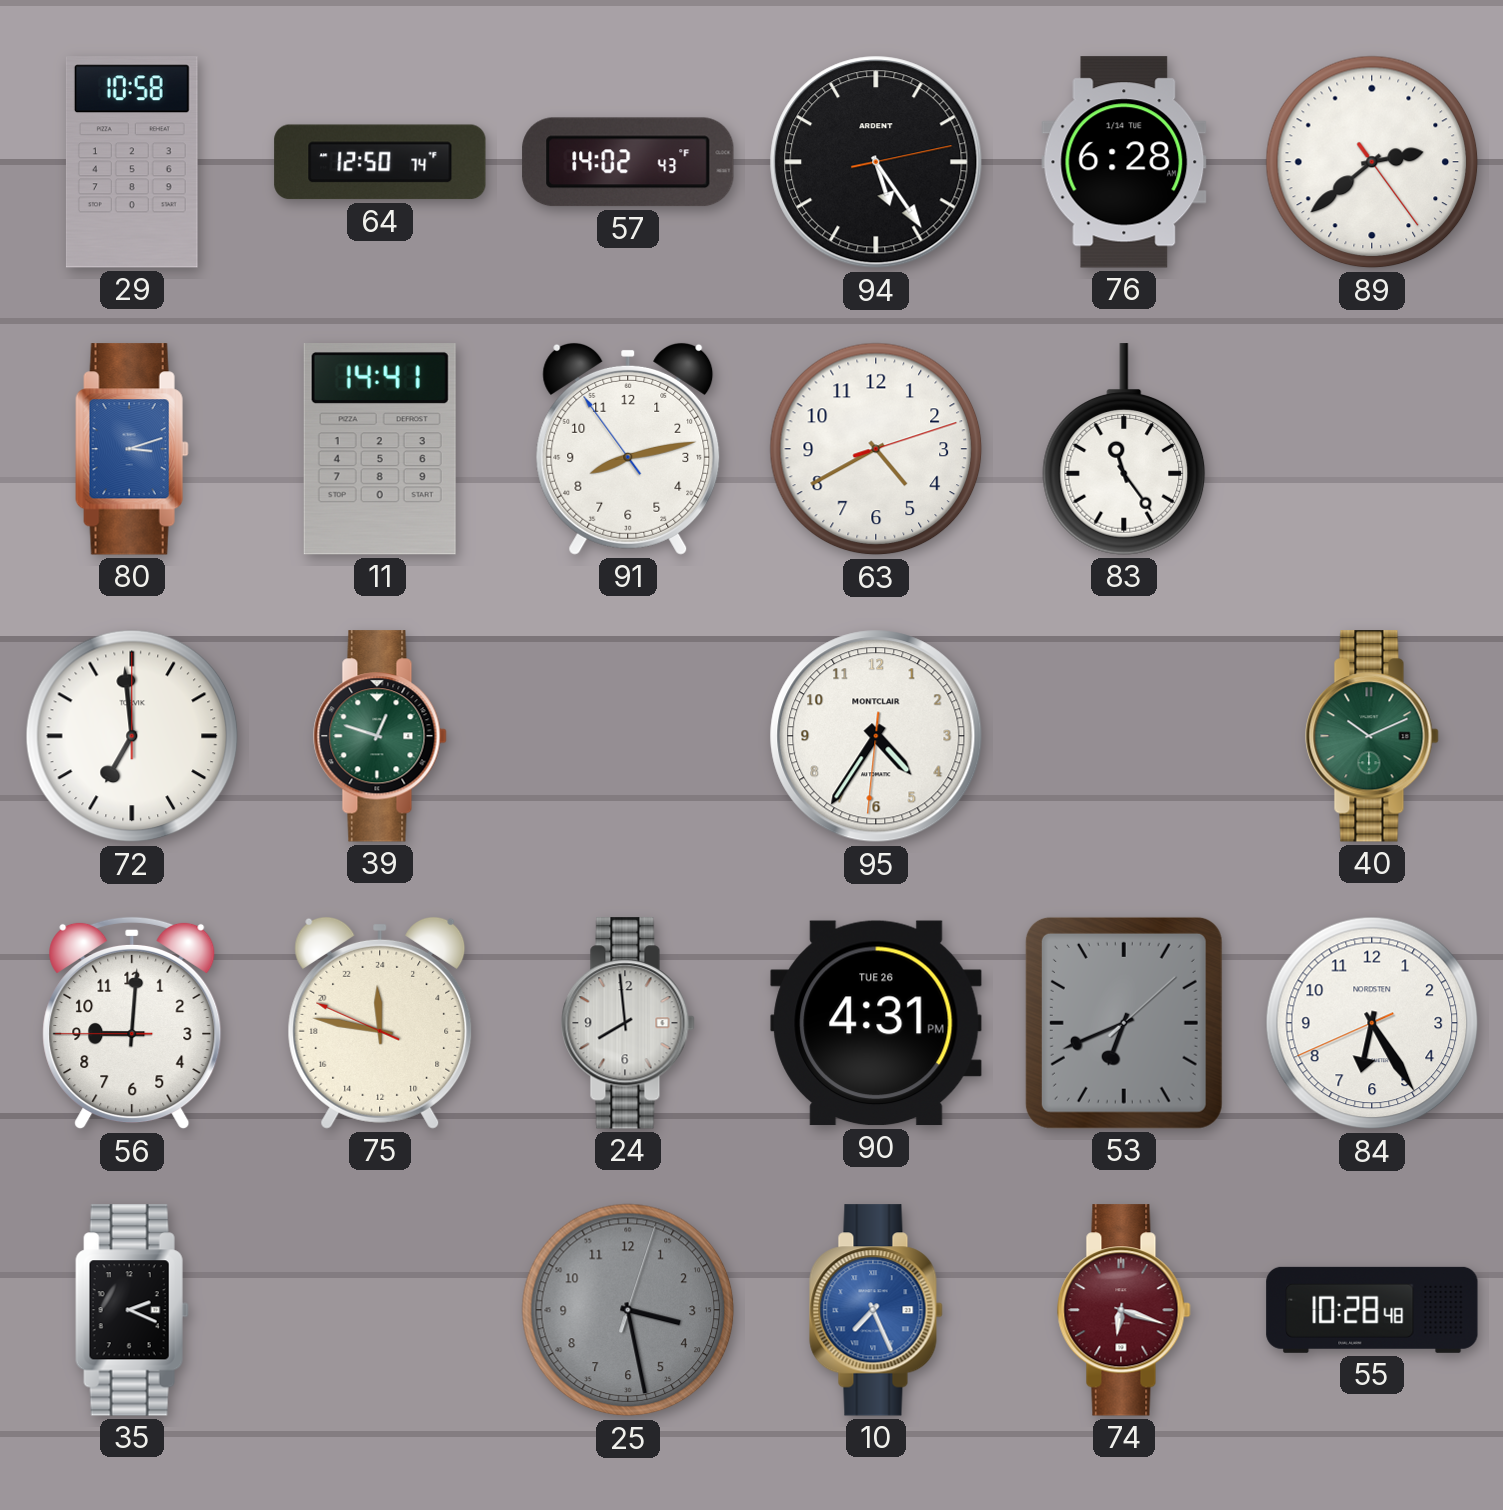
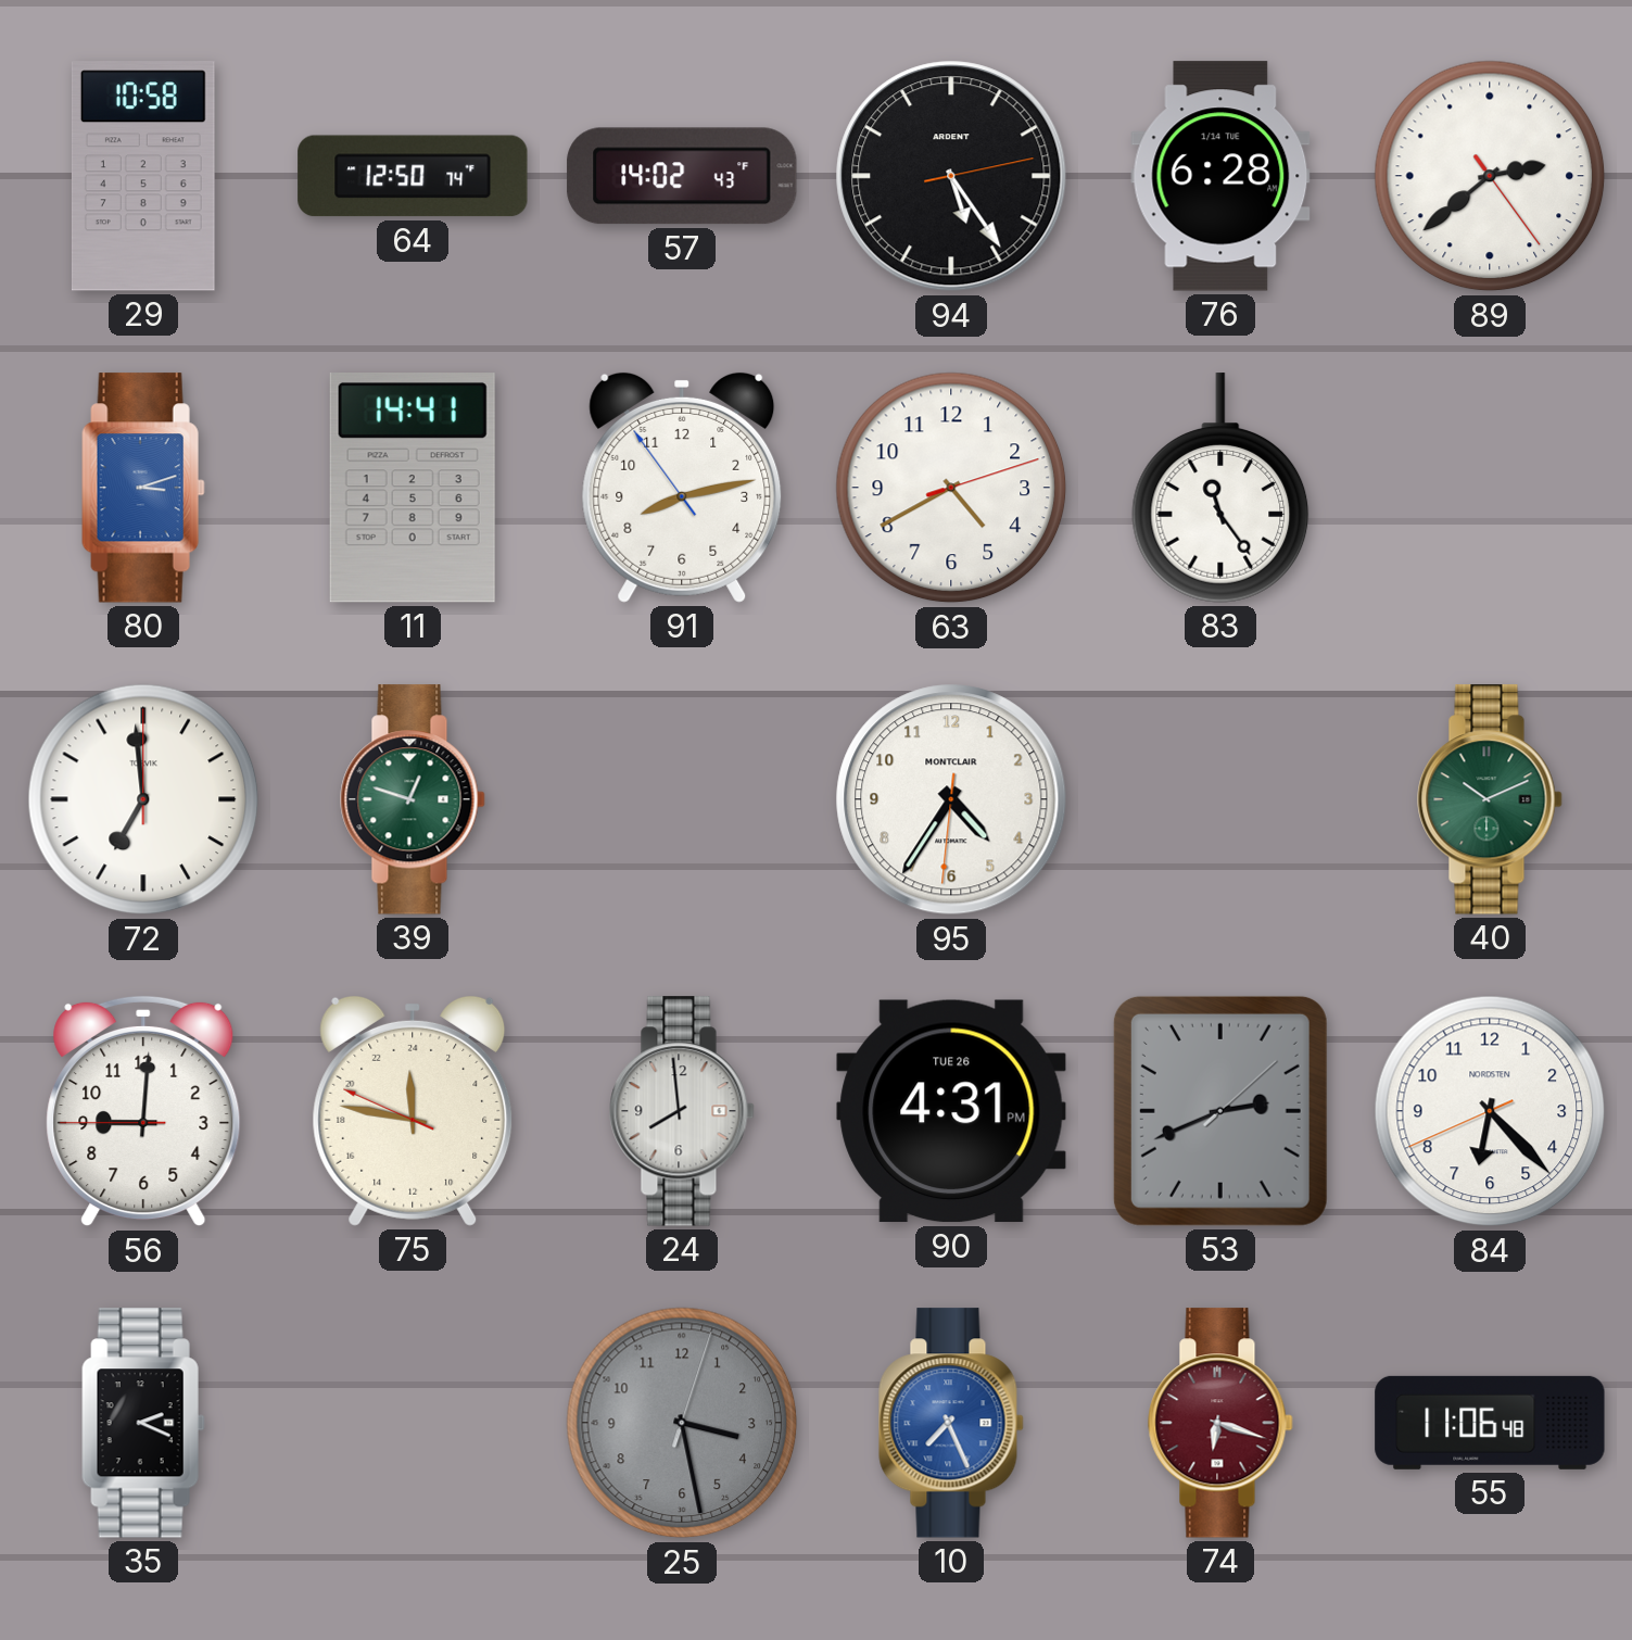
53: 6:41 -> 2:41
84: 6:24 -> 6:22
55: 10:28 -> 11:06
